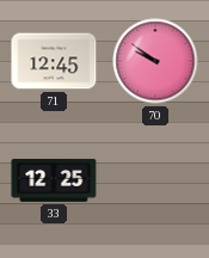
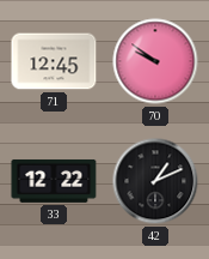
33: 12:25 -> 12:22
42: none -> 1:11
